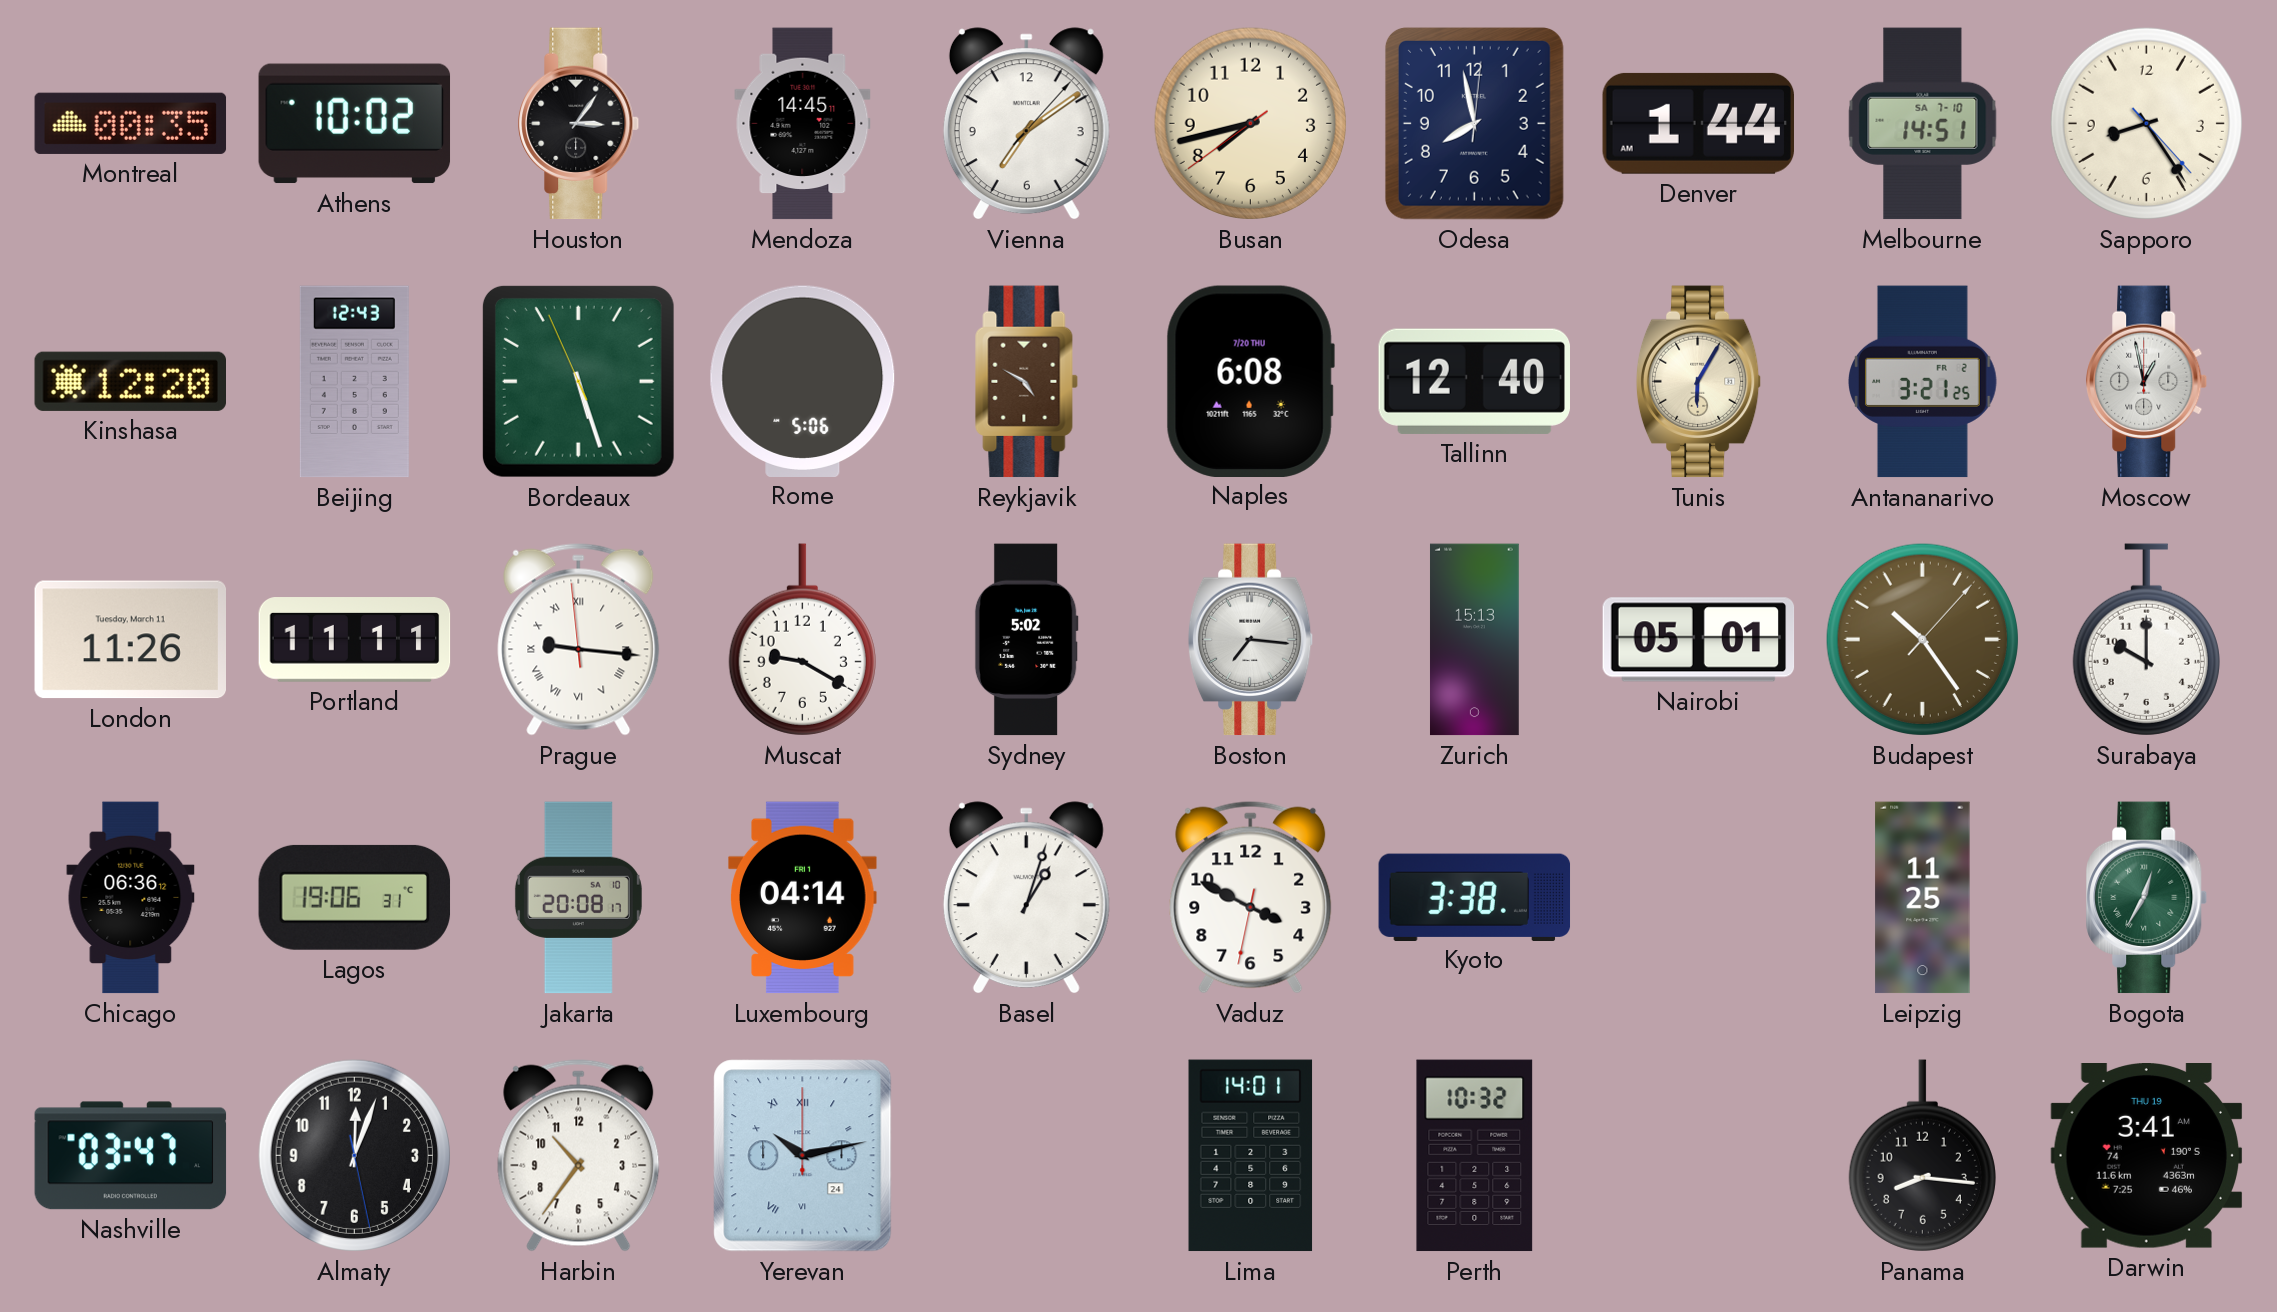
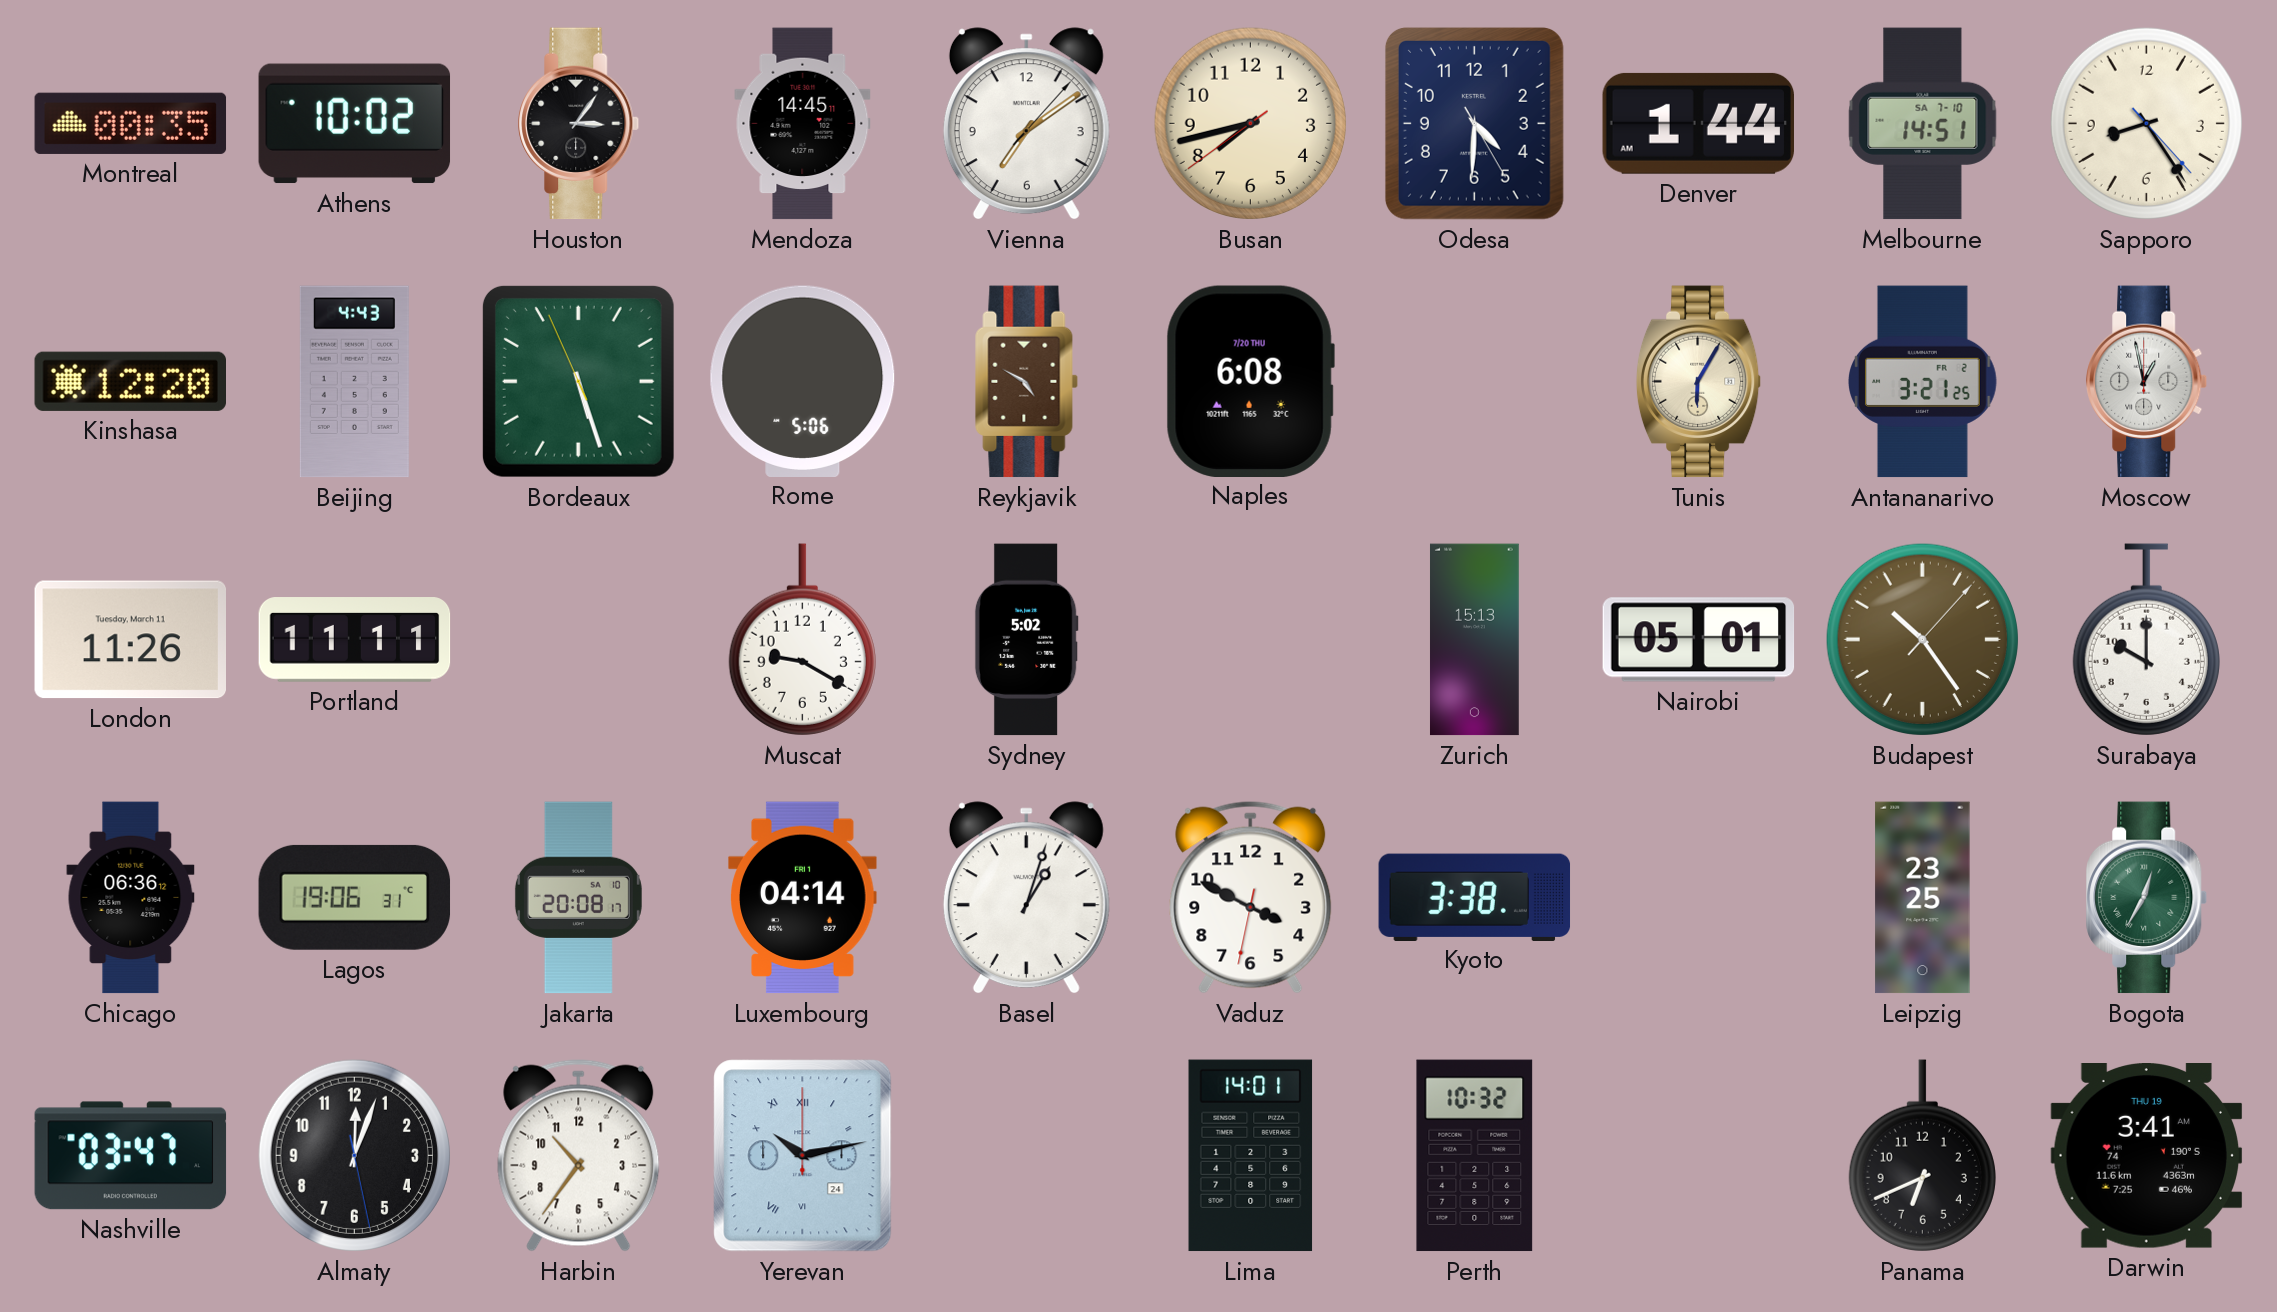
Odesa: 7:58 -> 4:30
Beijing: 12:43 -> 4:43
Tallinn: 12:40 -> none
Prague: 9:15 -> none
Boston: 7:16 -> none
Leipzig: 11:25 -> 23:25
Panama: 8:16 -> 6:41
